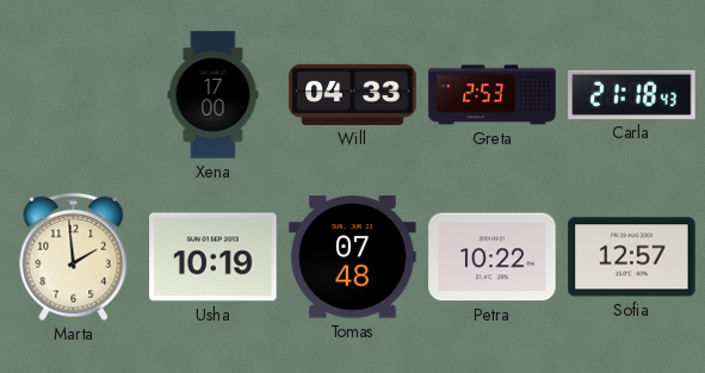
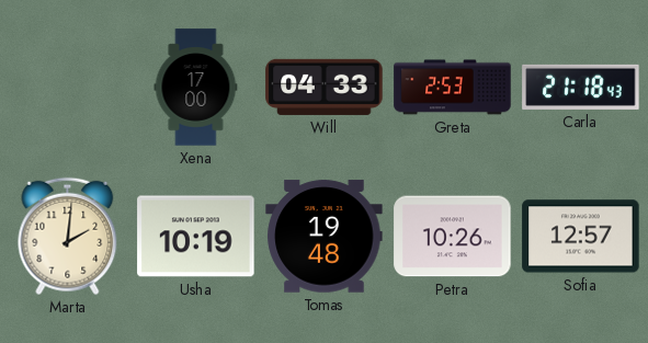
Marta: 1:59 -> 2:01
Tomas: 07:48 -> 19:48
Petra: 10:22 -> 10:26
